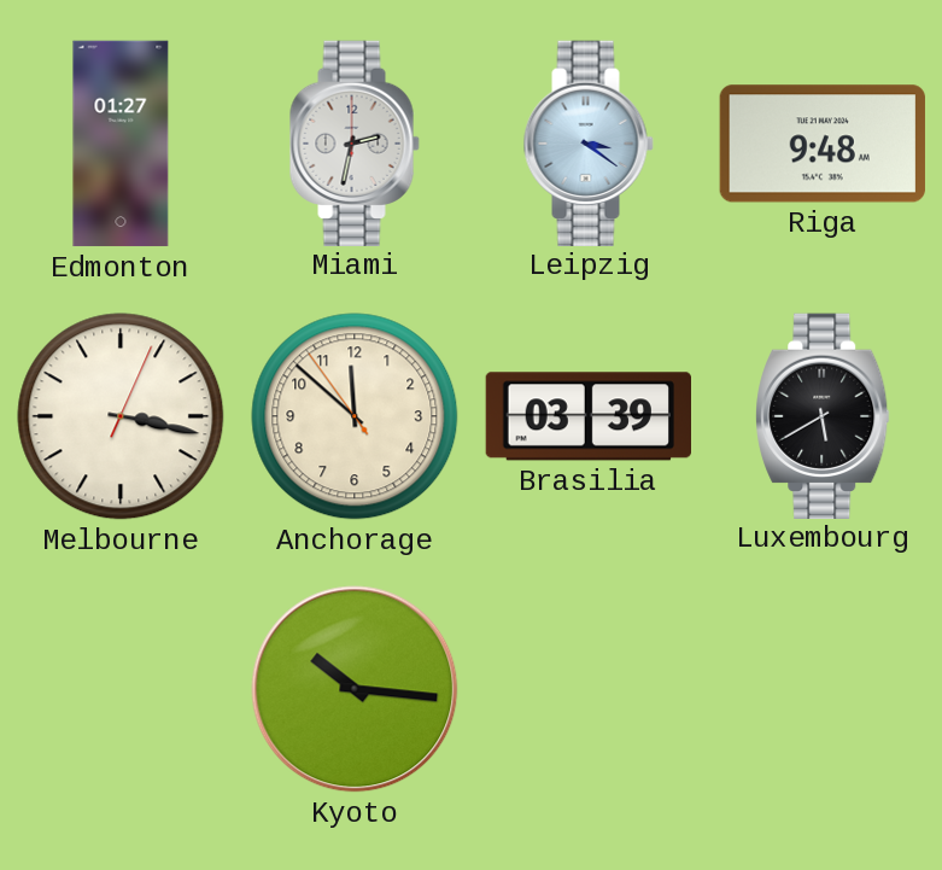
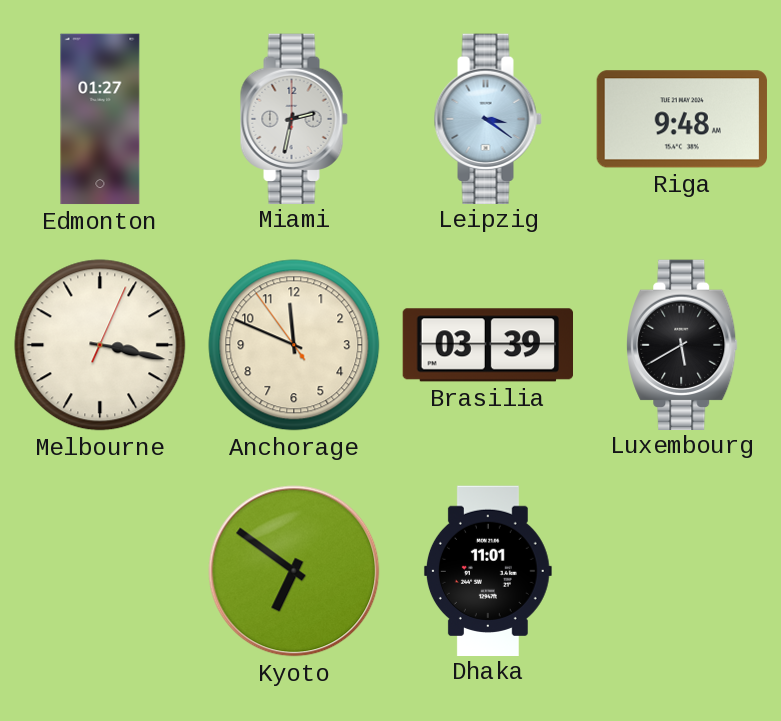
Anchorage: 11:51 -> 11:48
Kyoto: 10:16 -> 6:51
Dhaka: none -> 11:01
